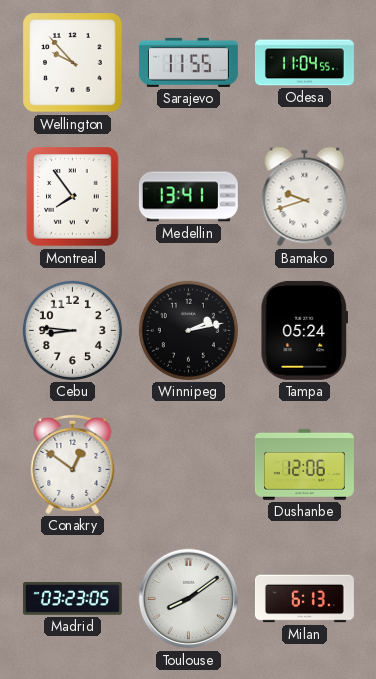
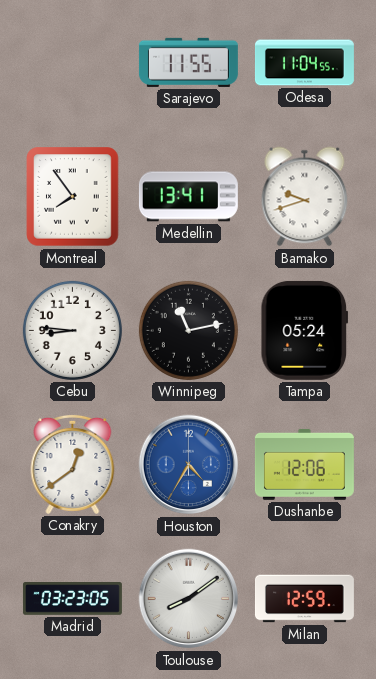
Wellington: 9:53 -> none
Winnipeg: 2:13 -> 11:13
Conakry: 12:51 -> 12:39
Houston: none -> 4:35
Milan: 6:13 -> 12:59
